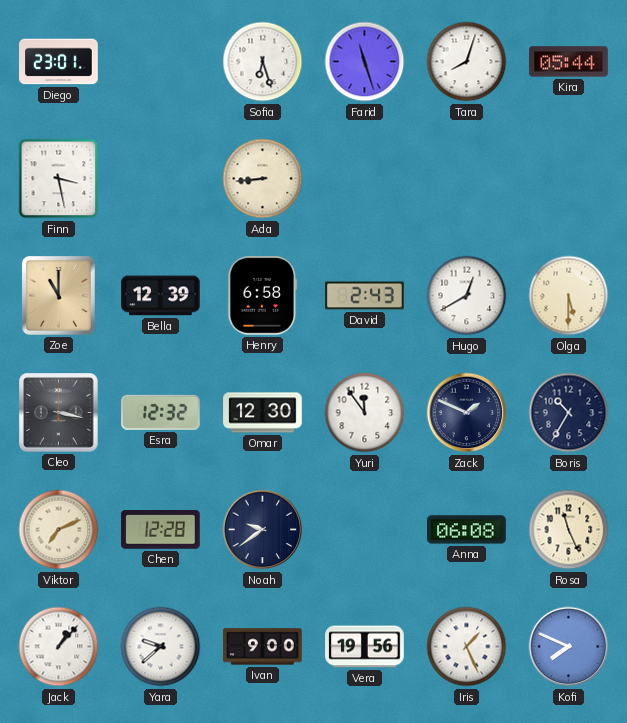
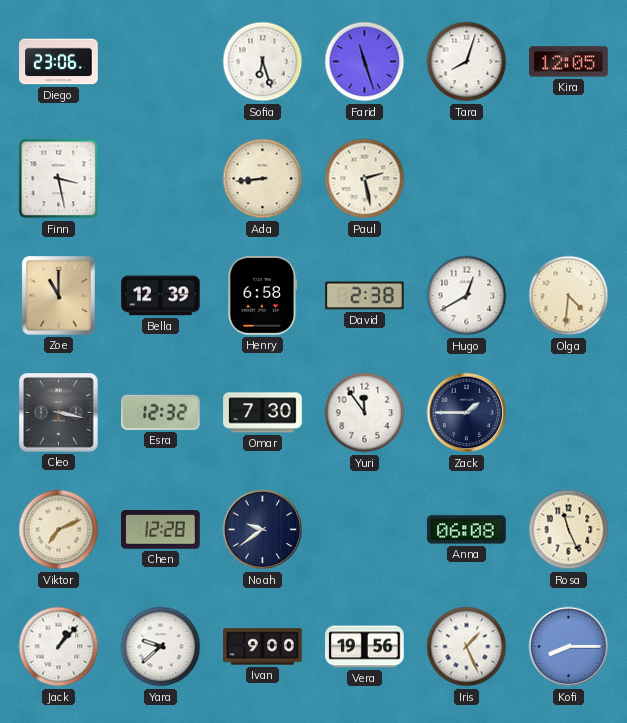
Diego: 23:01 -> 23:06
Kira: 05:44 -> 12:05
Paul: none -> 2:28
David: 2:43 -> 2:38
Olga: 5:30 -> 4:31
Omar: 12:30 -> 7:30
Zack: 1:49 -> 1:45
Boris: 10:35 -> none
Kofi: 7:49 -> 8:15
